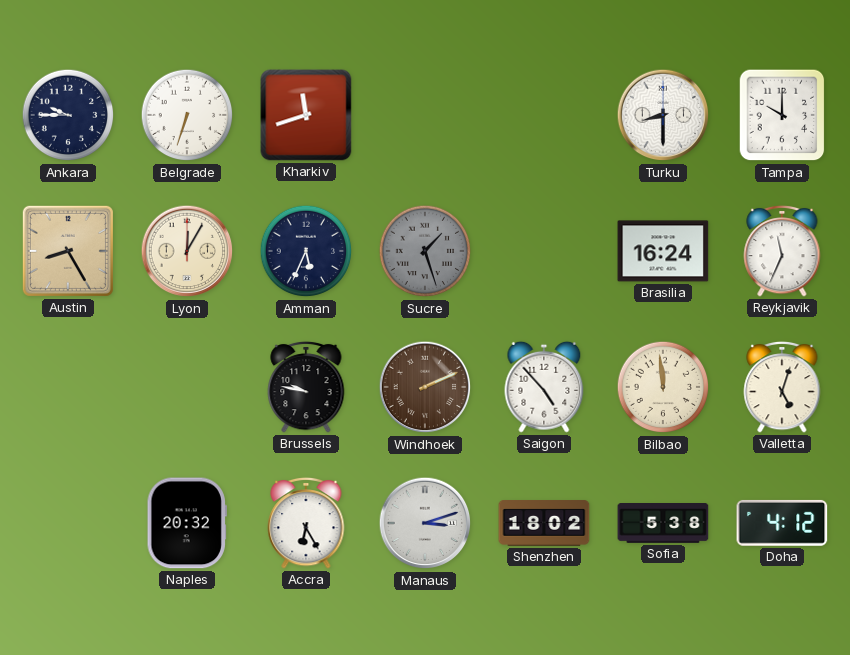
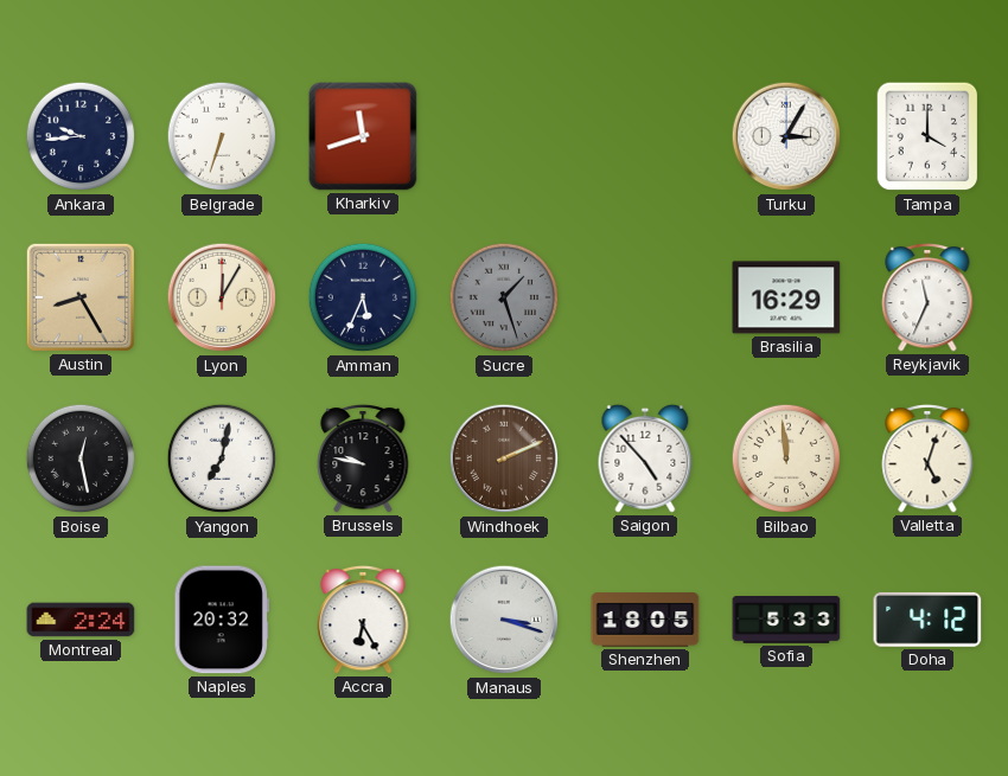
Ankara: 9:45 -> 9:44
Turku: 8:30 -> 3:05
Tampa: 10:00 -> 4:00
Brasilia: 16:24 -> 16:29
Boise: none -> 12:28
Yangon: none -> 7:02
Montreal: none -> 2:24
Manaus: 3:12 -> 3:18
Shenzhen: 18:02 -> 18:05
Sofia: 5:38 -> 5:33
